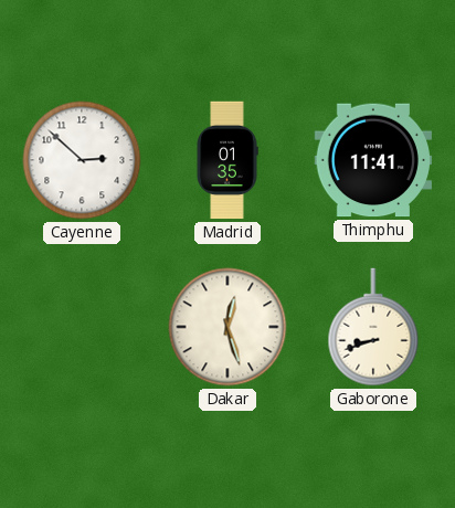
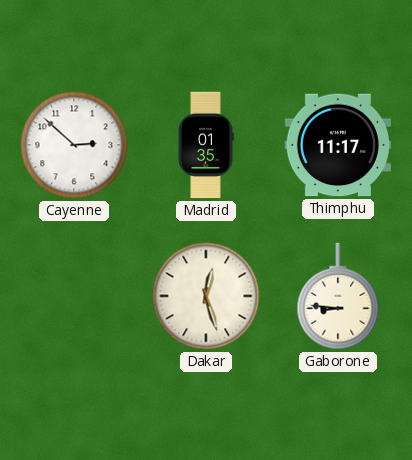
Thimphu: 11:41 -> 11:17
Gaborone: 8:42 -> 8:46
